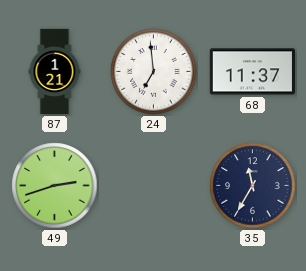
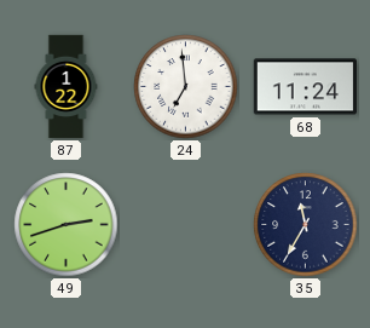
87: 1:21 -> 1:22
68: 11:37 -> 11:24
